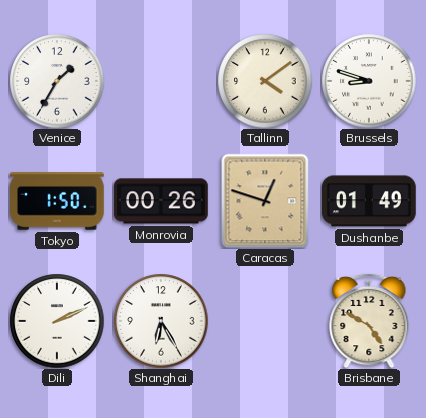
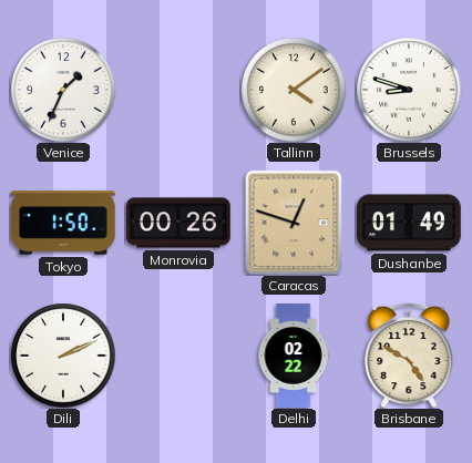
Venice: 1:35 -> 1:34
Shanghai: 6:25 -> none
Delhi: none -> 02:22
